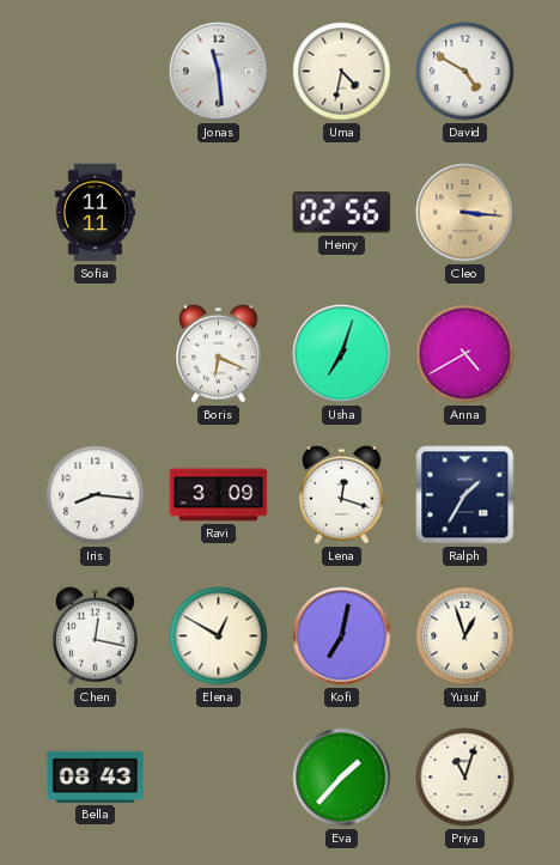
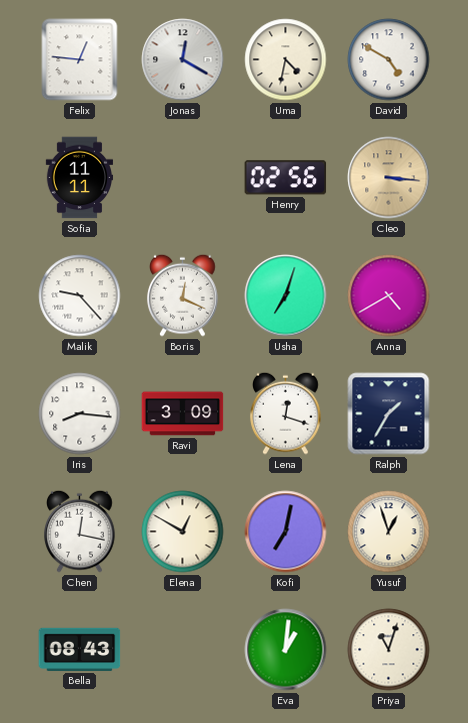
Felix: none -> 12:46
Jonas: 11:29 -> 12:20
Malik: none -> 9:23
Boris: 6:19 -> 12:19
Eva: 1:37 -> 1:01
